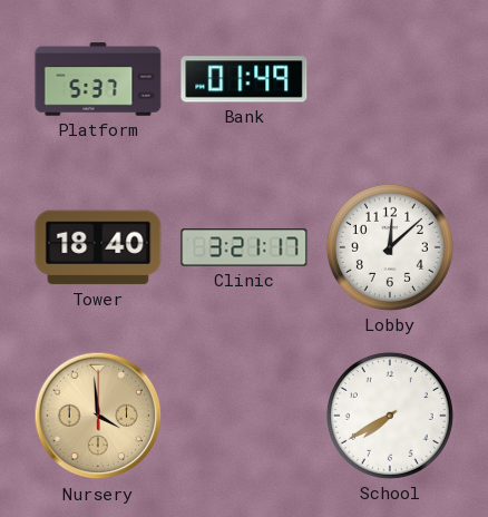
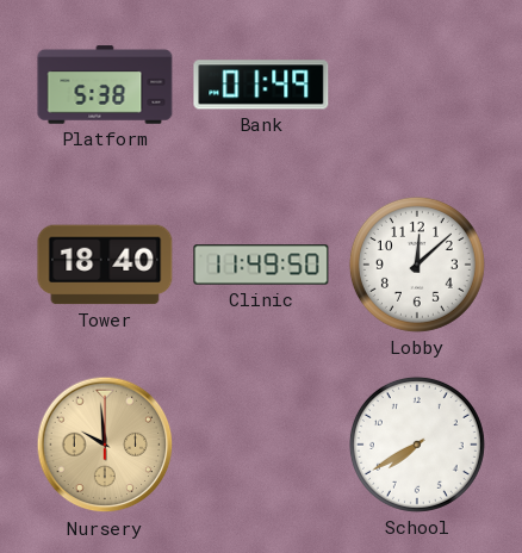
Platform: 5:37 -> 5:38
Clinic: 3:21 -> 11:49
Nursery: 3:59 -> 9:59
